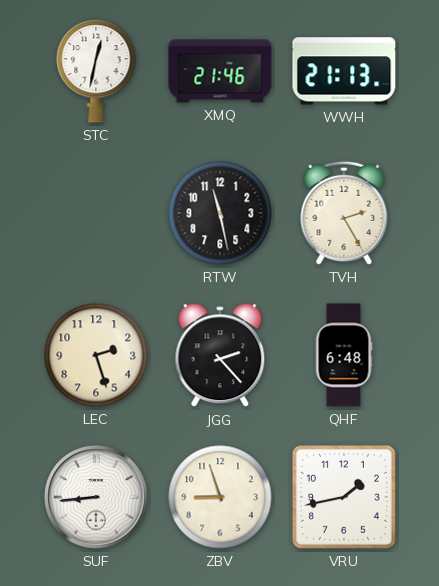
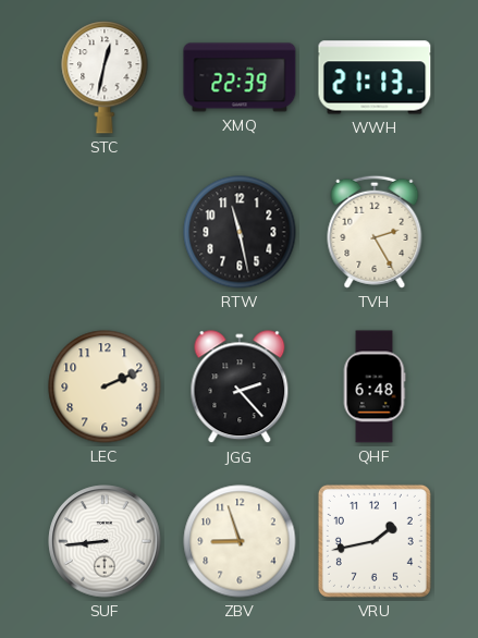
XMQ: 21:46 -> 22:39
LEC: 2:27 -> 2:11
